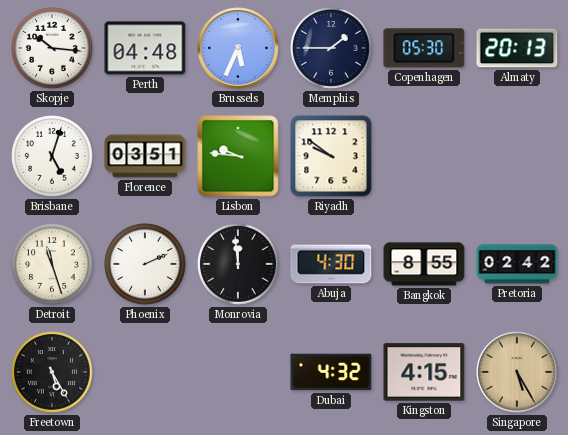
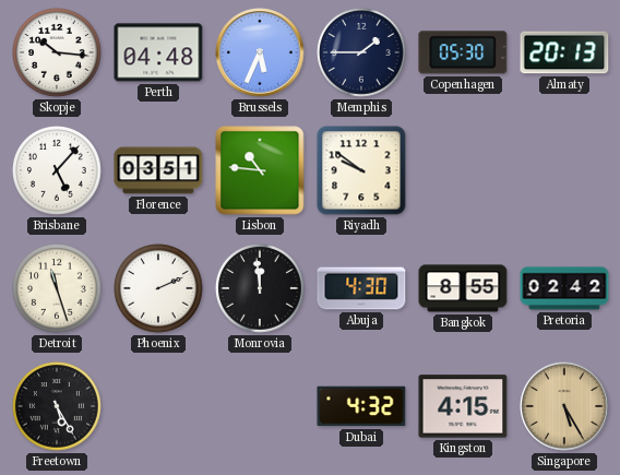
Brisbane: 5:03 -> 5:07
Lisbon: 9:46 -> 10:46
